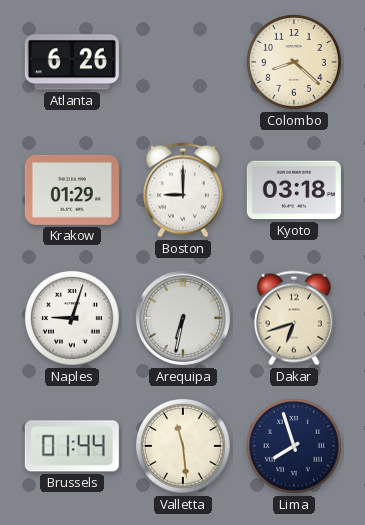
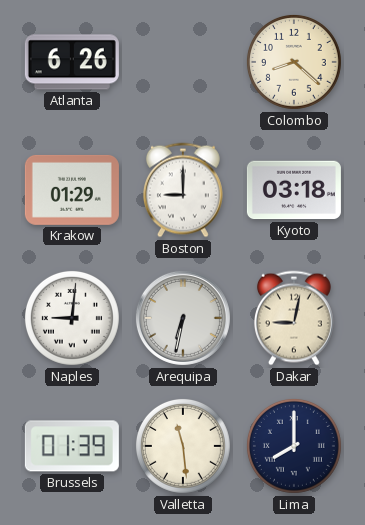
Naples: 9:03 -> 9:01
Dakar: 6:42 -> 9:02
Brussels: 01:44 -> 01:39
Lima: 7:57 -> 8:00
